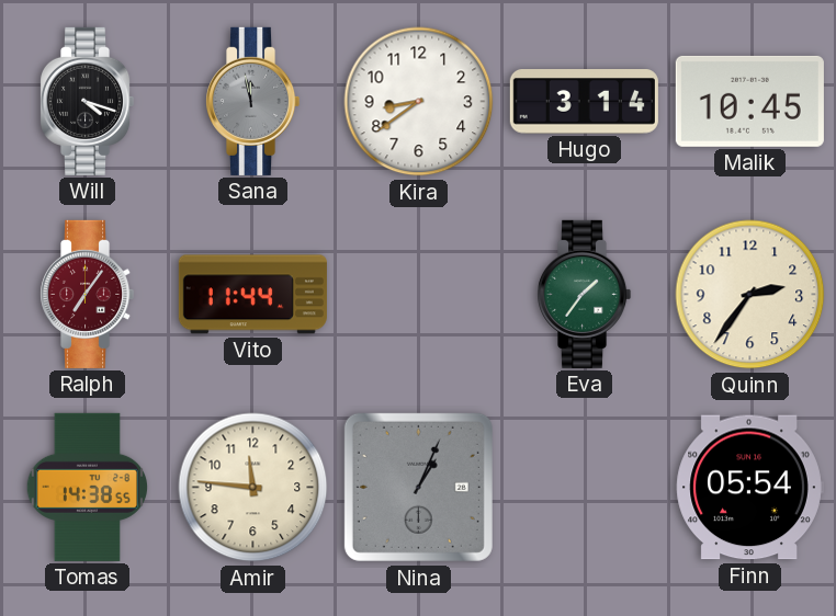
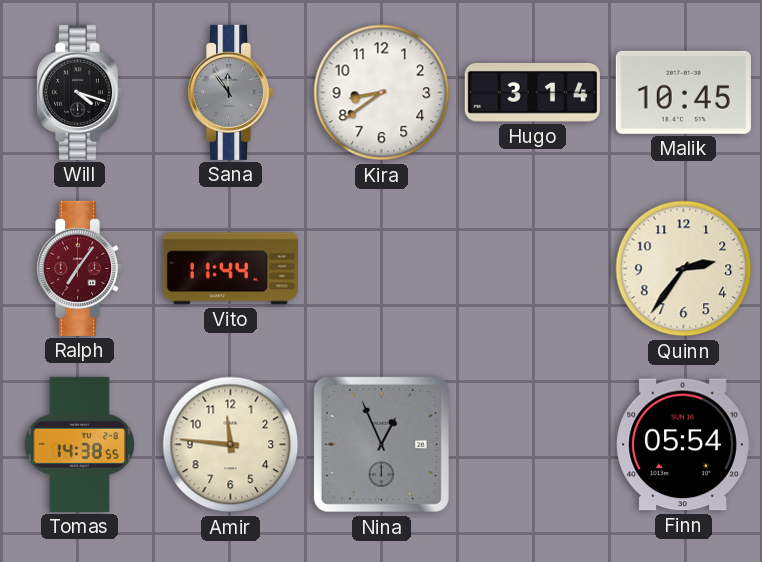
Sana: 11:58 -> 11:54
Eva: 1:36 -> none
Nina: 1:04 -> 12:56
